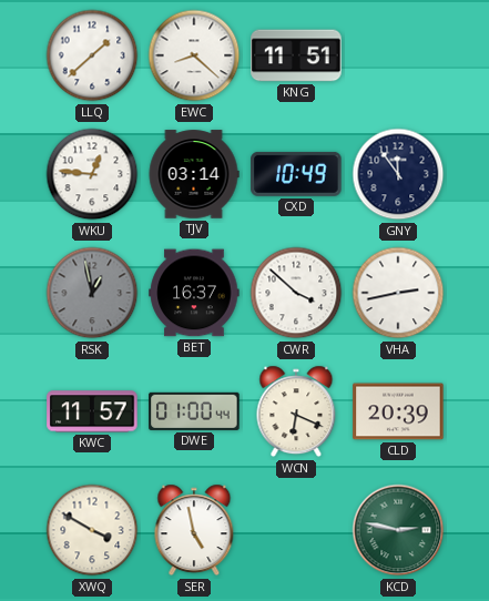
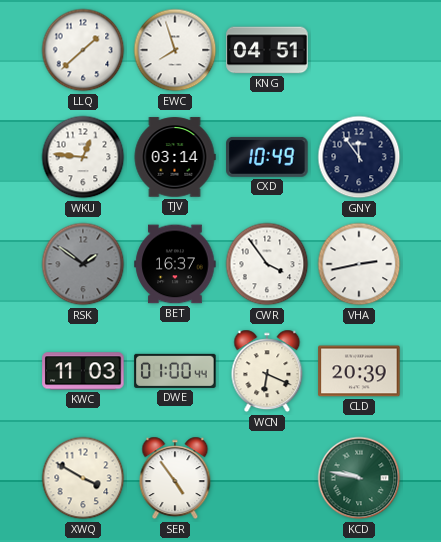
EWC: 8:22 -> 7:57
KNG: 11:51 -> 04:51
RSK: 12:58 -> 1:51
CWR: 3:52 -> 3:54
KWC: 11:57 -> 11:03
SER: 4:58 -> 4:54
KCD: 2:47 -> 9:47
